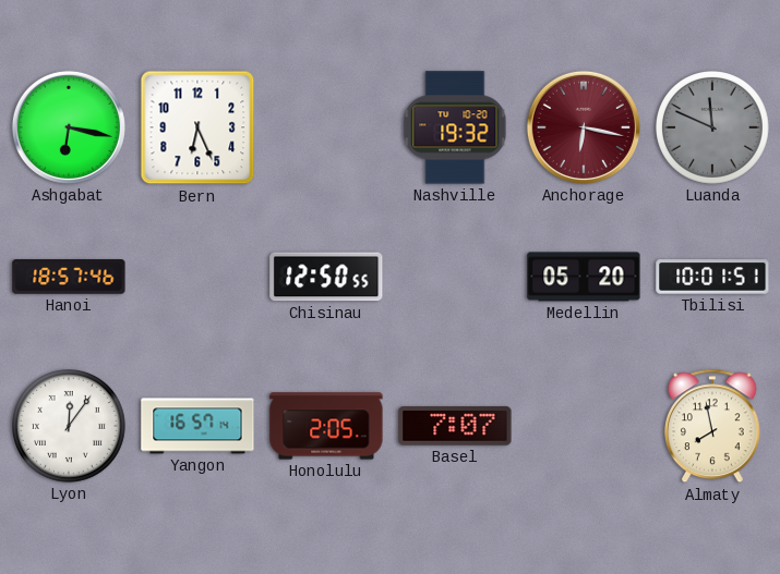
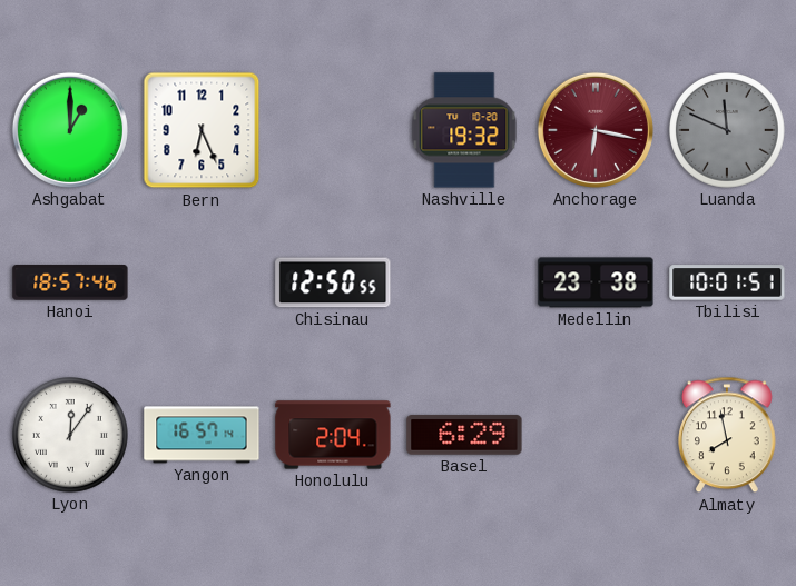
Ashgabat: 6:17 -> 1:00
Medellin: 05:20 -> 23:38
Honolulu: 2:05 -> 2:04
Basel: 7:07 -> 6:29
